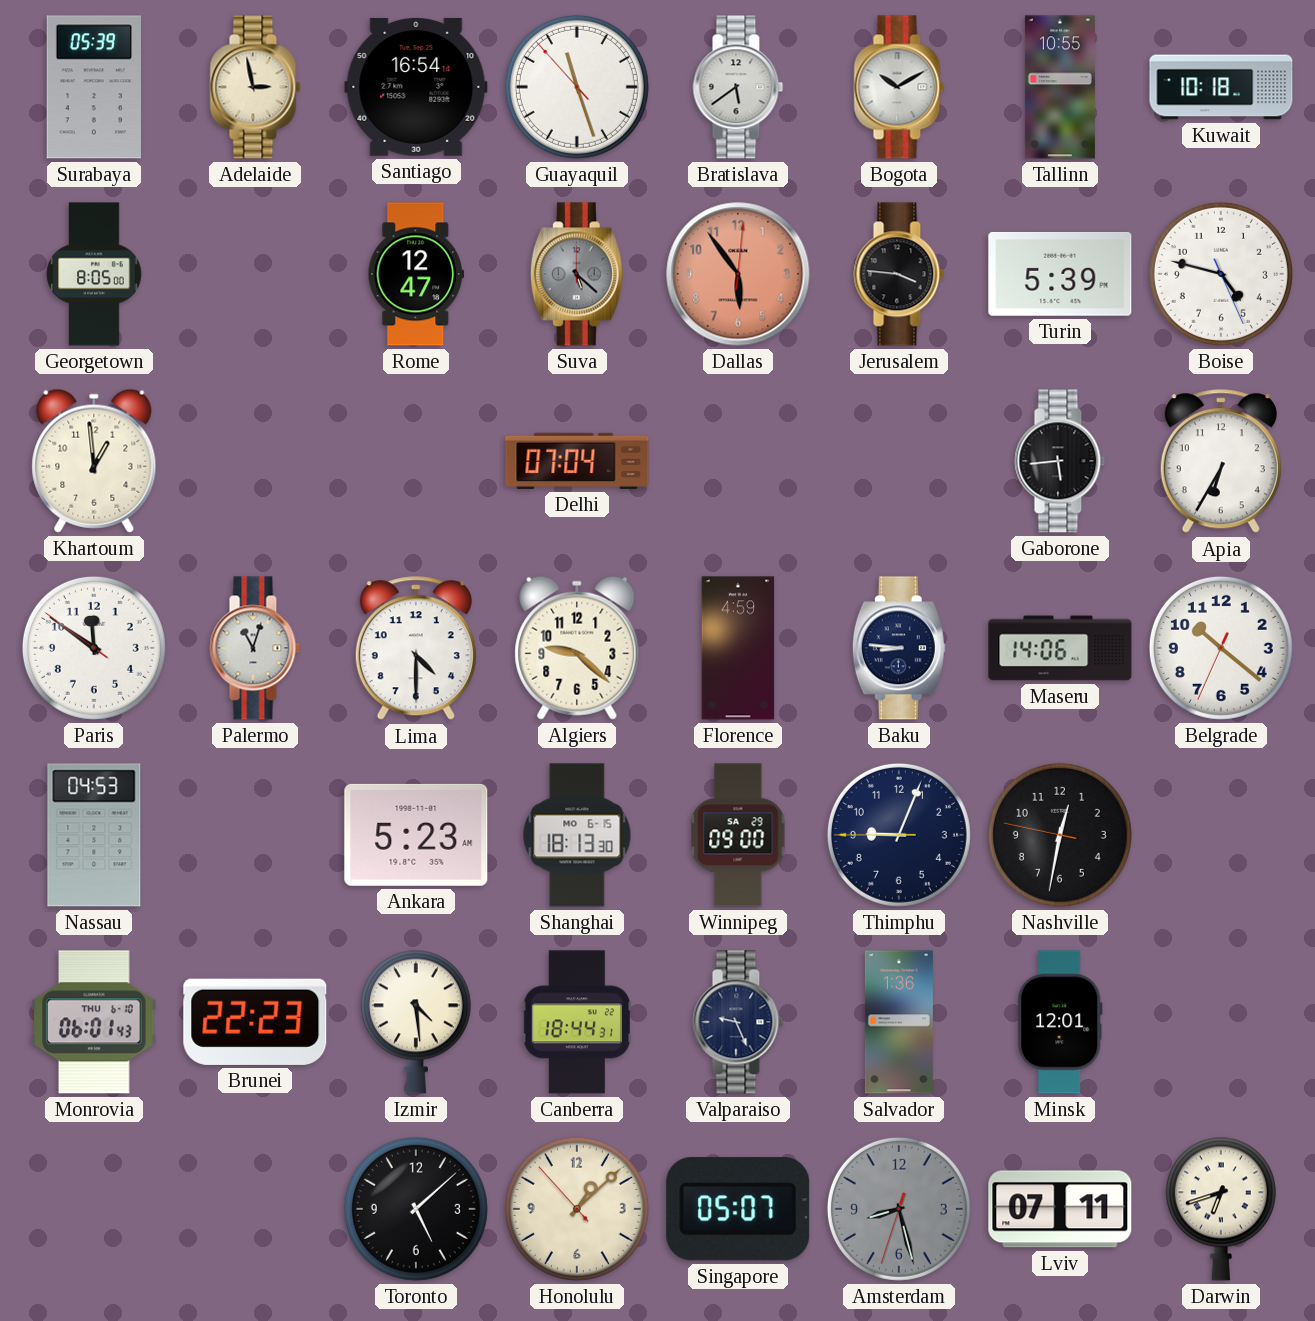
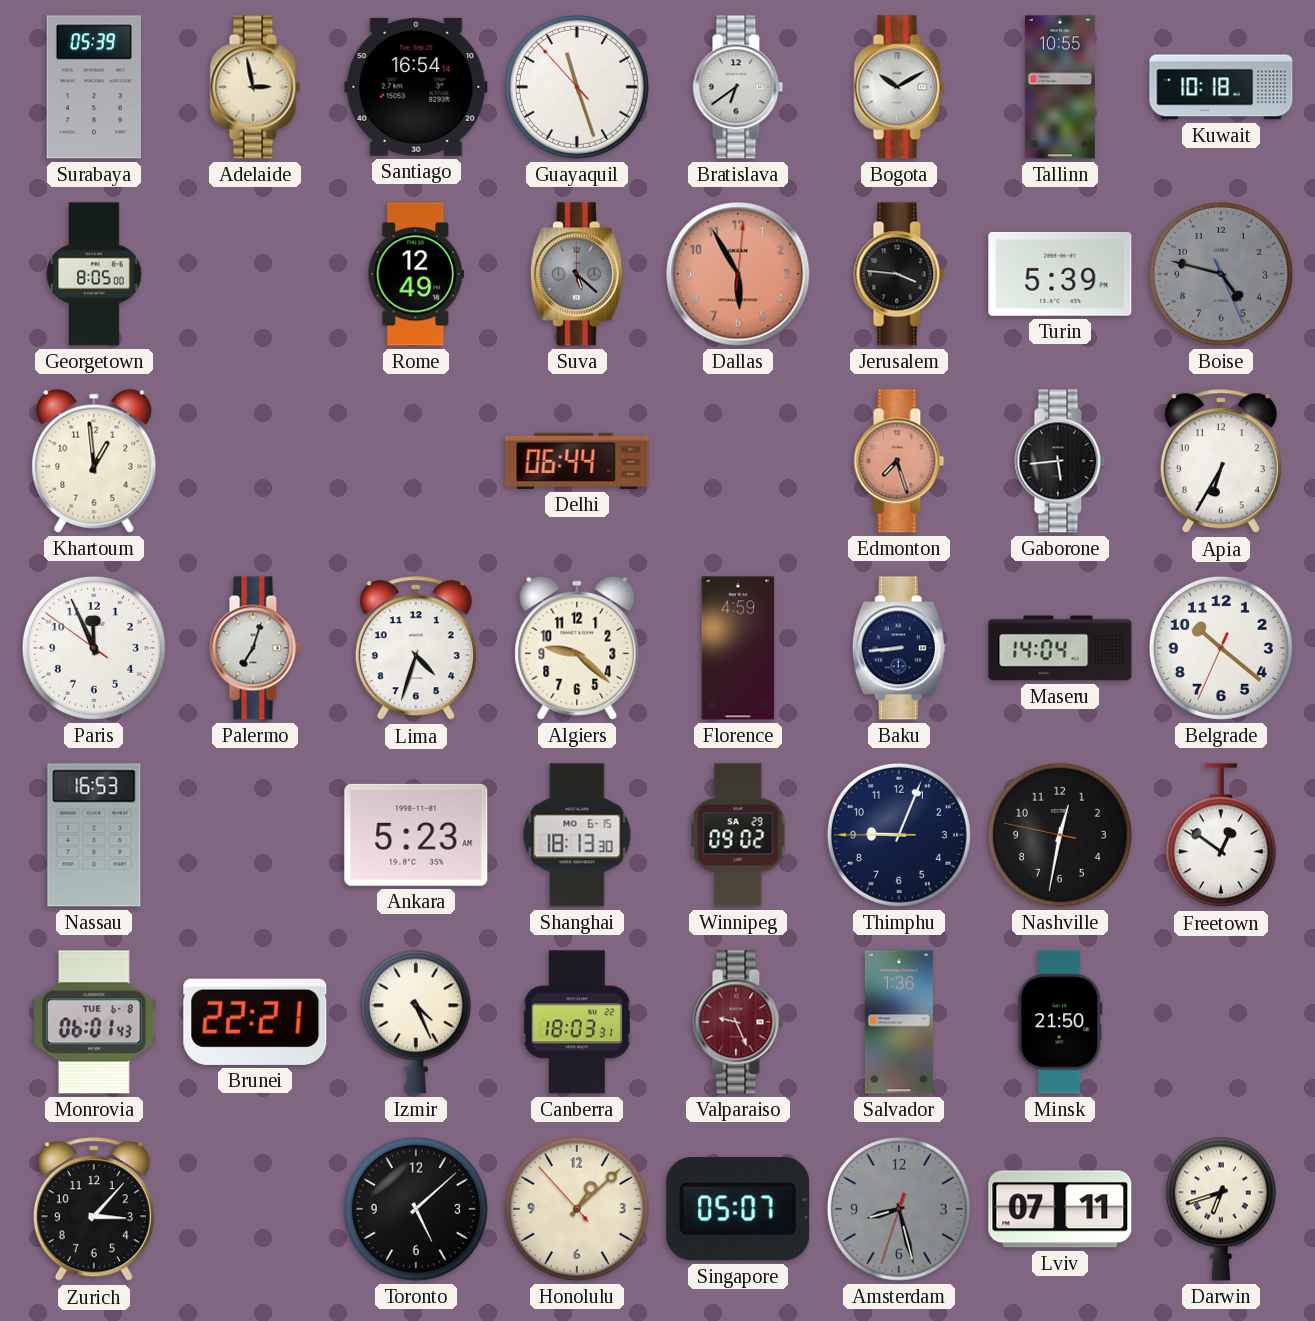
Bratislava: 5:39 -> 6:39
Rome: 12:47 -> 12:49
Dallas: 5:54 -> 5:55
Boise dial: white -> grey
Delhi: 07:04 -> 06:44
Edmonton: none -> 7:27
Paris: 11:50 -> 11:55
Palermo: 11:03 -> 7:03
Lima: 4:30 -> 4:33
Baku: 8:46 -> 8:44
Maseru: 14:06 -> 14:04
Nassau: 04:53 -> 16:53
Winnipeg: 09:00 -> 09:02
Freetown: none -> 12:51
Monrovia date: THU 6-10 -> TUE 6-8
Brunei: 22:23 -> 22:21
Izmir: 4:29 -> 4:26
Canberra: 18:44 -> 18:03
Valparaiso dial: navy -> burgundy
Minsk: 12:01 -> 21:50
Zurich: none -> 3:07
